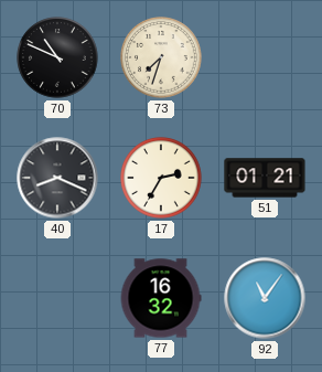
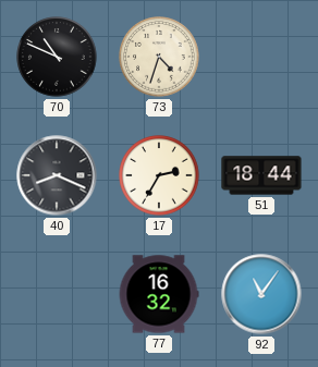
73: 7:33 -> 4:33
51: 01:21 -> 18:44
